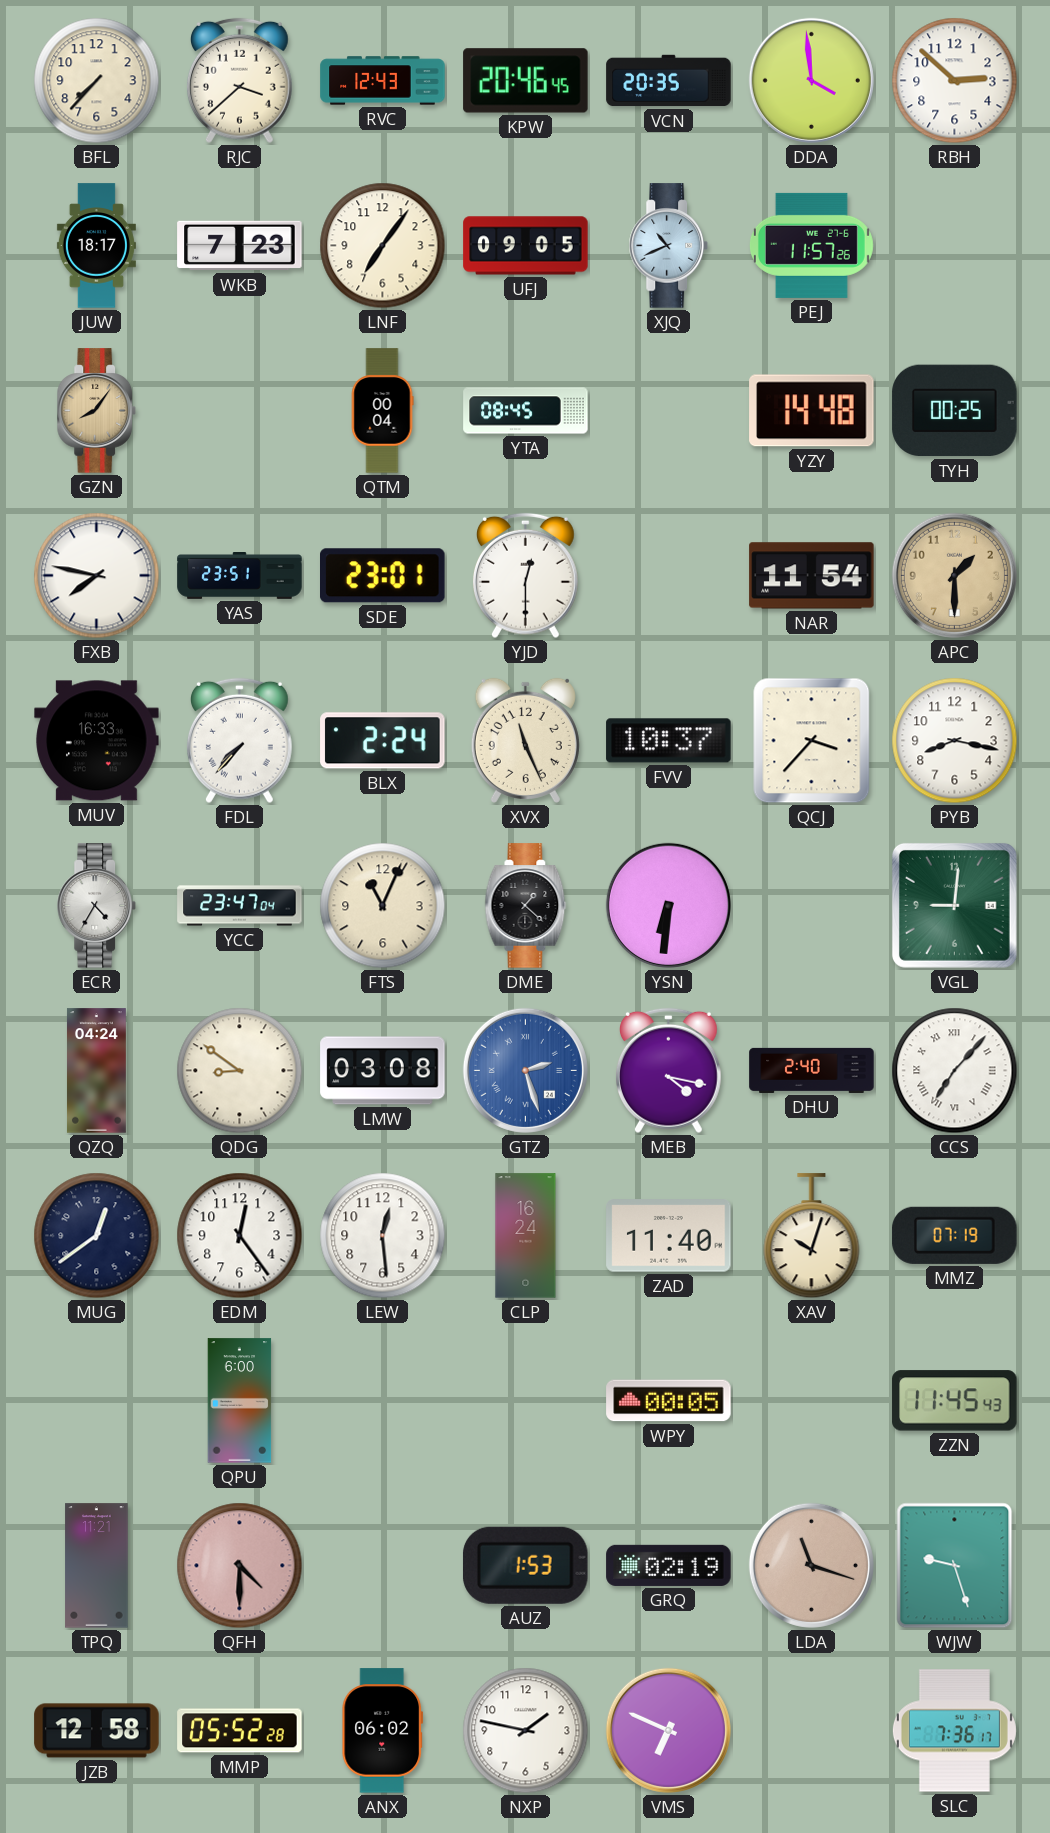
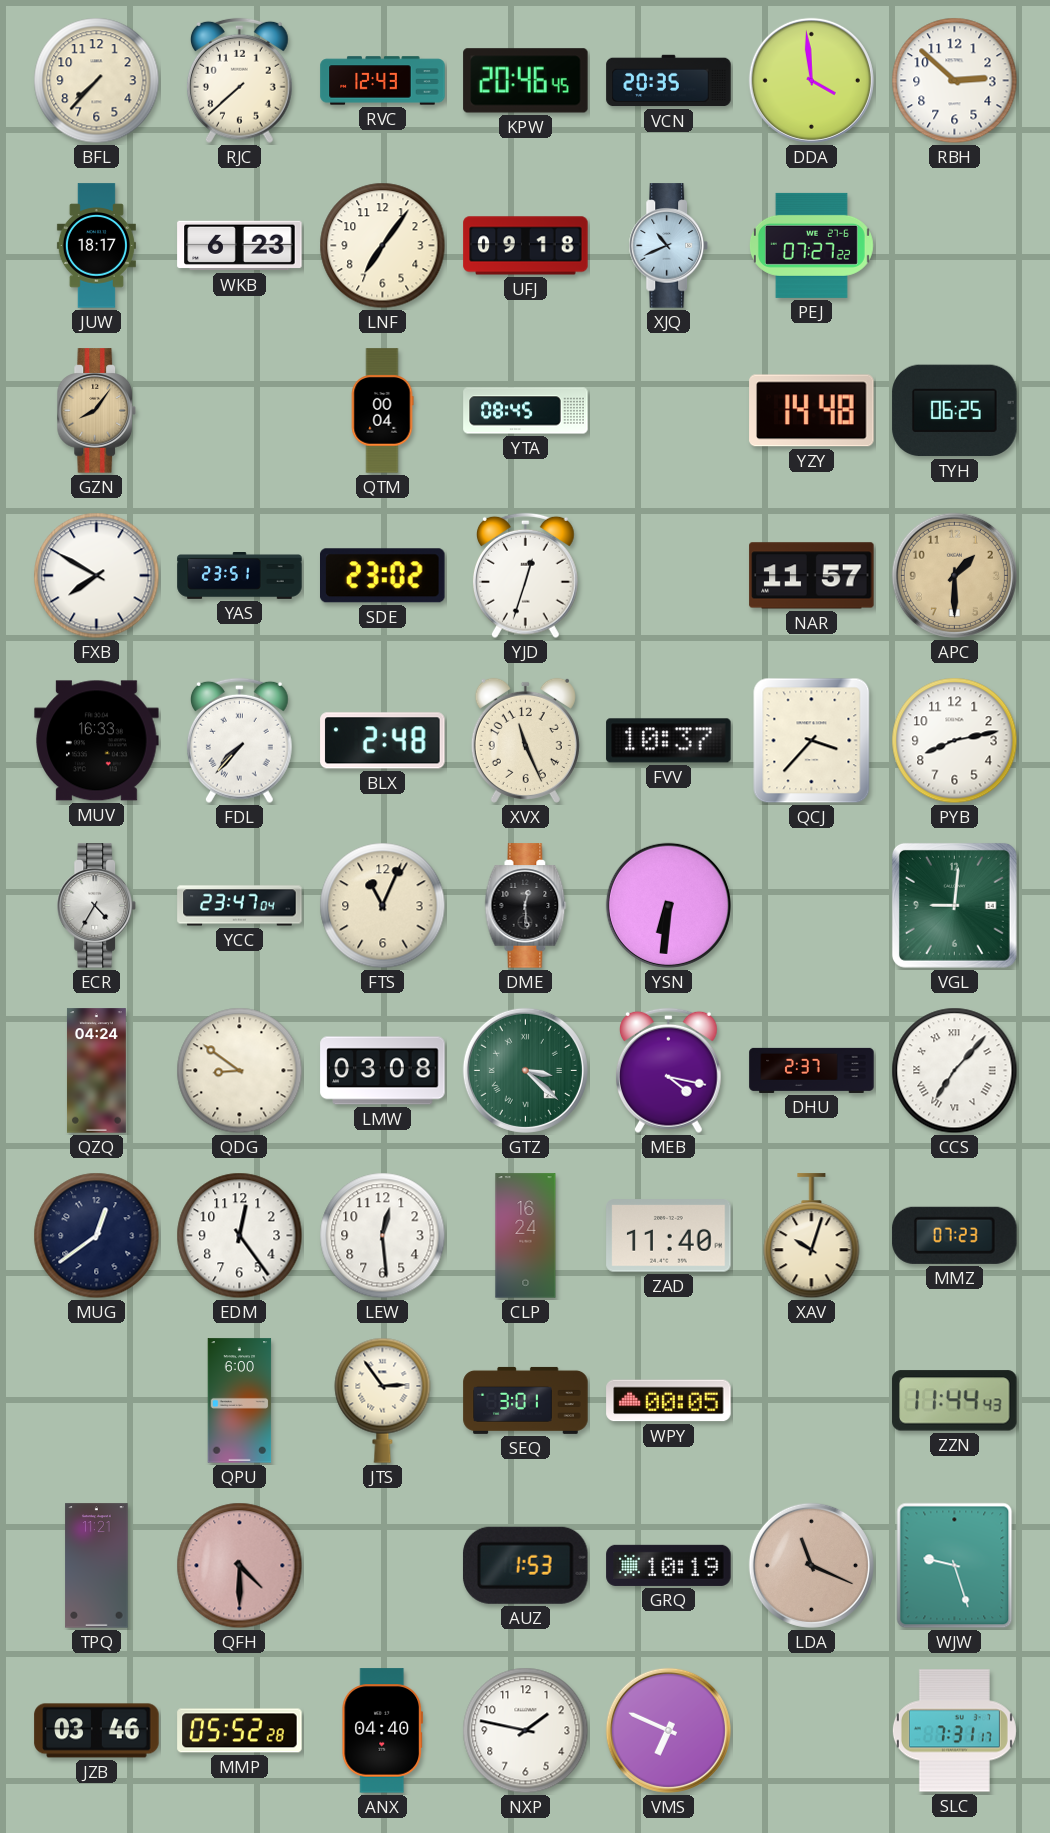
RJC: 3:38 -> 7:38
WKB: 7:23 -> 6:23
UFJ: 09:05 -> 09:18
PEJ: 11:57 -> 07:27
TYH: 00:25 -> 06:25
FXB: 7:47 -> 7:50
SDE: 23:01 -> 23:02
YJD: 12:30 -> 12:33
NAR: 11:54 -> 11:57
BLX: 2:24 -> 2:48
PYB: 8:17 -> 8:13
DME: 1:22 -> 12:29
GTZ: 2:27 -> 3:22
GTZ dial: blue -> green
DHU: 2:40 -> 2:37
MMZ: 07:19 -> 07:23
JTS: none -> 2:54
SEQ: none -> 3:01
ZZN: 11:45 -> 11:44
GRQ: 02:19 -> 10:19
LDA: 11:18 -> 11:19
JZB: 12:58 -> 03:46
ANX: 06:02 -> 04:40
SLC: 7:36 -> 7:31
